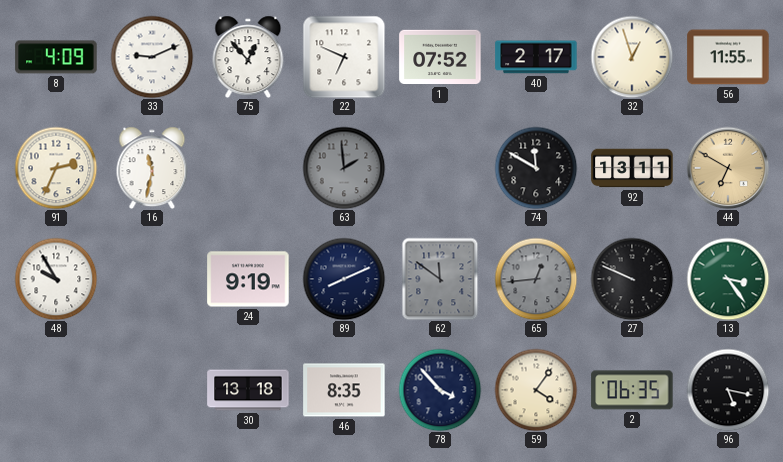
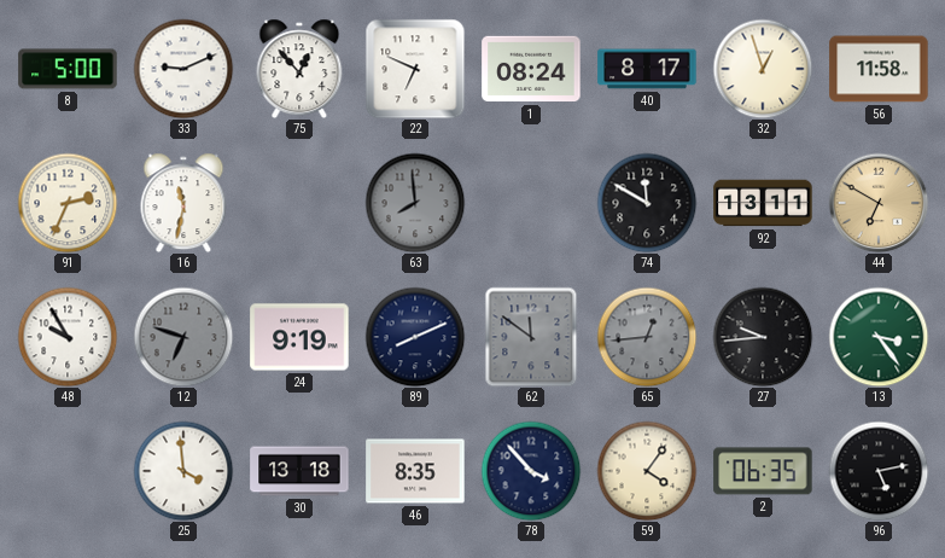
8: 4:09 -> 5:00
1: 07:52 -> 08:24
40: 2:17 -> 8:17
56: 11:55 -> 11:58
63: 1:59 -> 7:59
12: none -> 6:48
27: 9:49 -> 9:44
25: none -> 3:59
96: 5:17 -> 5:13
